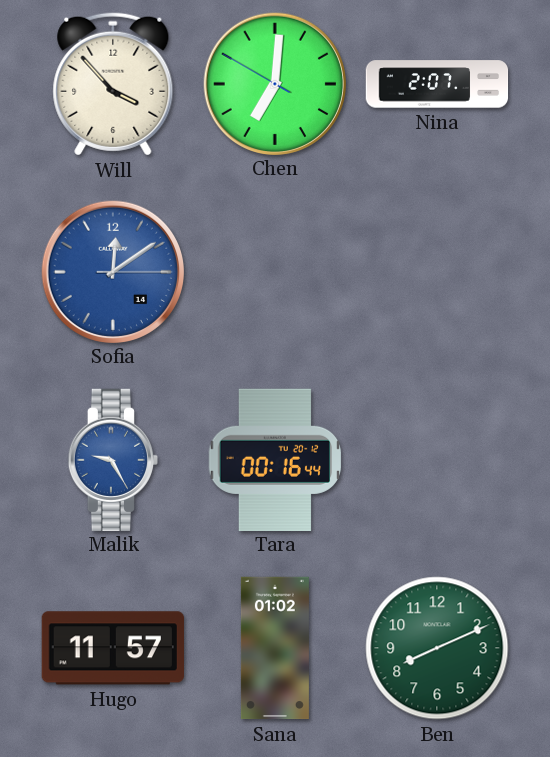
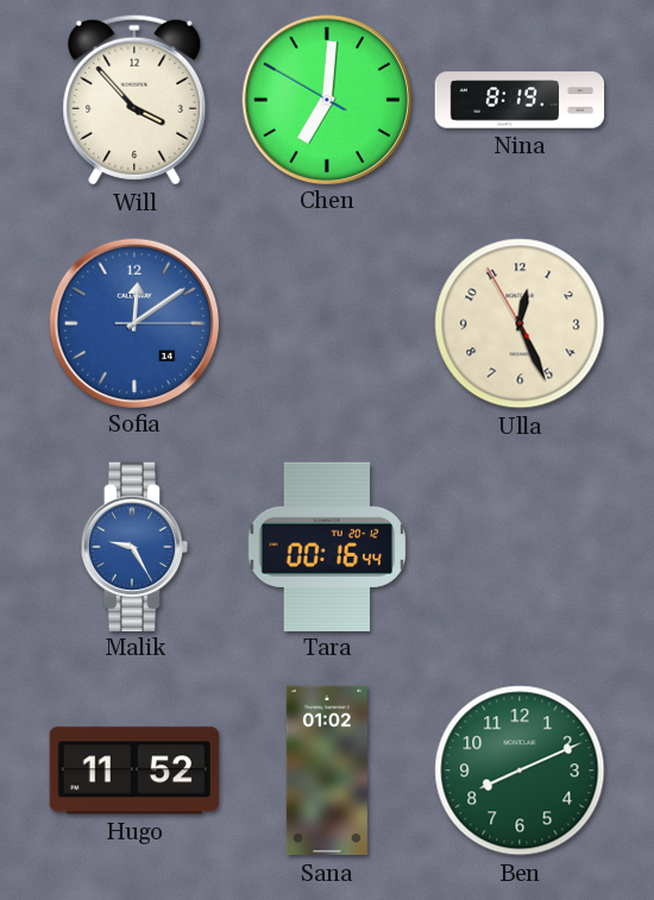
Nina: 2:07 -> 8:19
Ulla: none -> 12:25
Hugo: 11:57 -> 11:52
